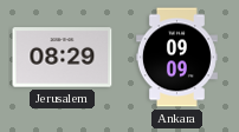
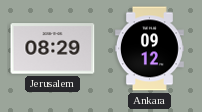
Ankara: 09:09 -> 09:12
